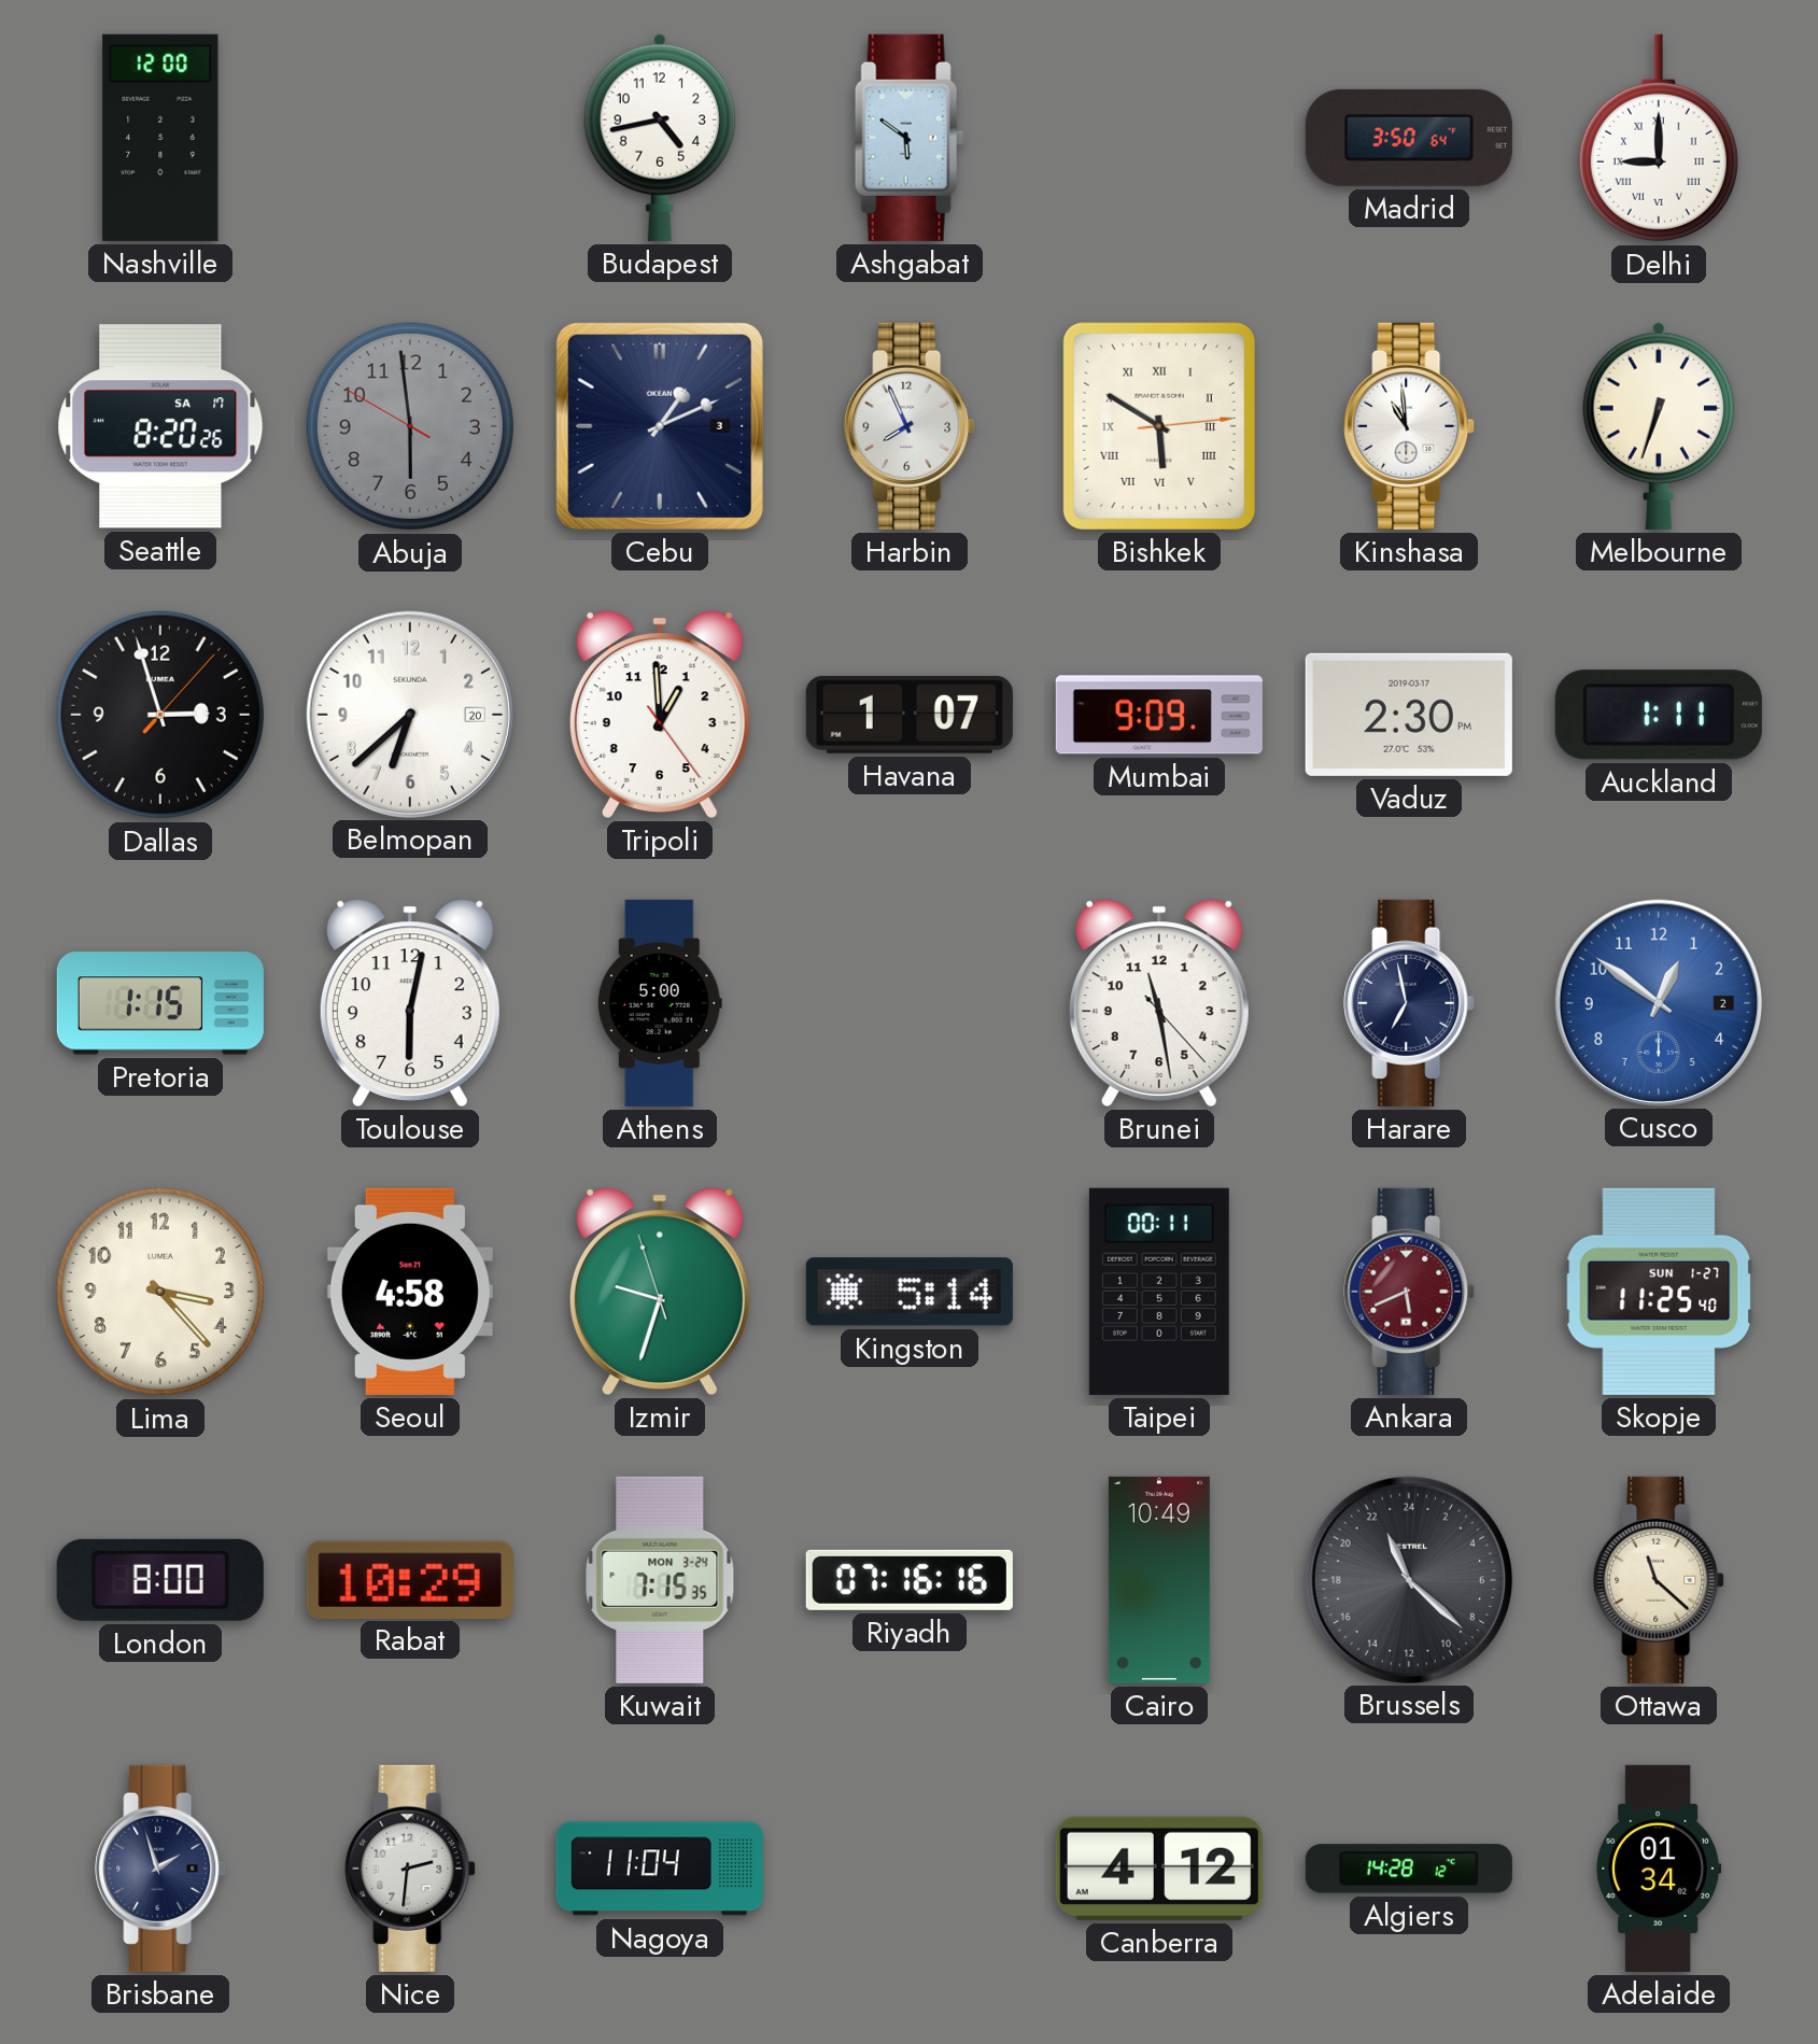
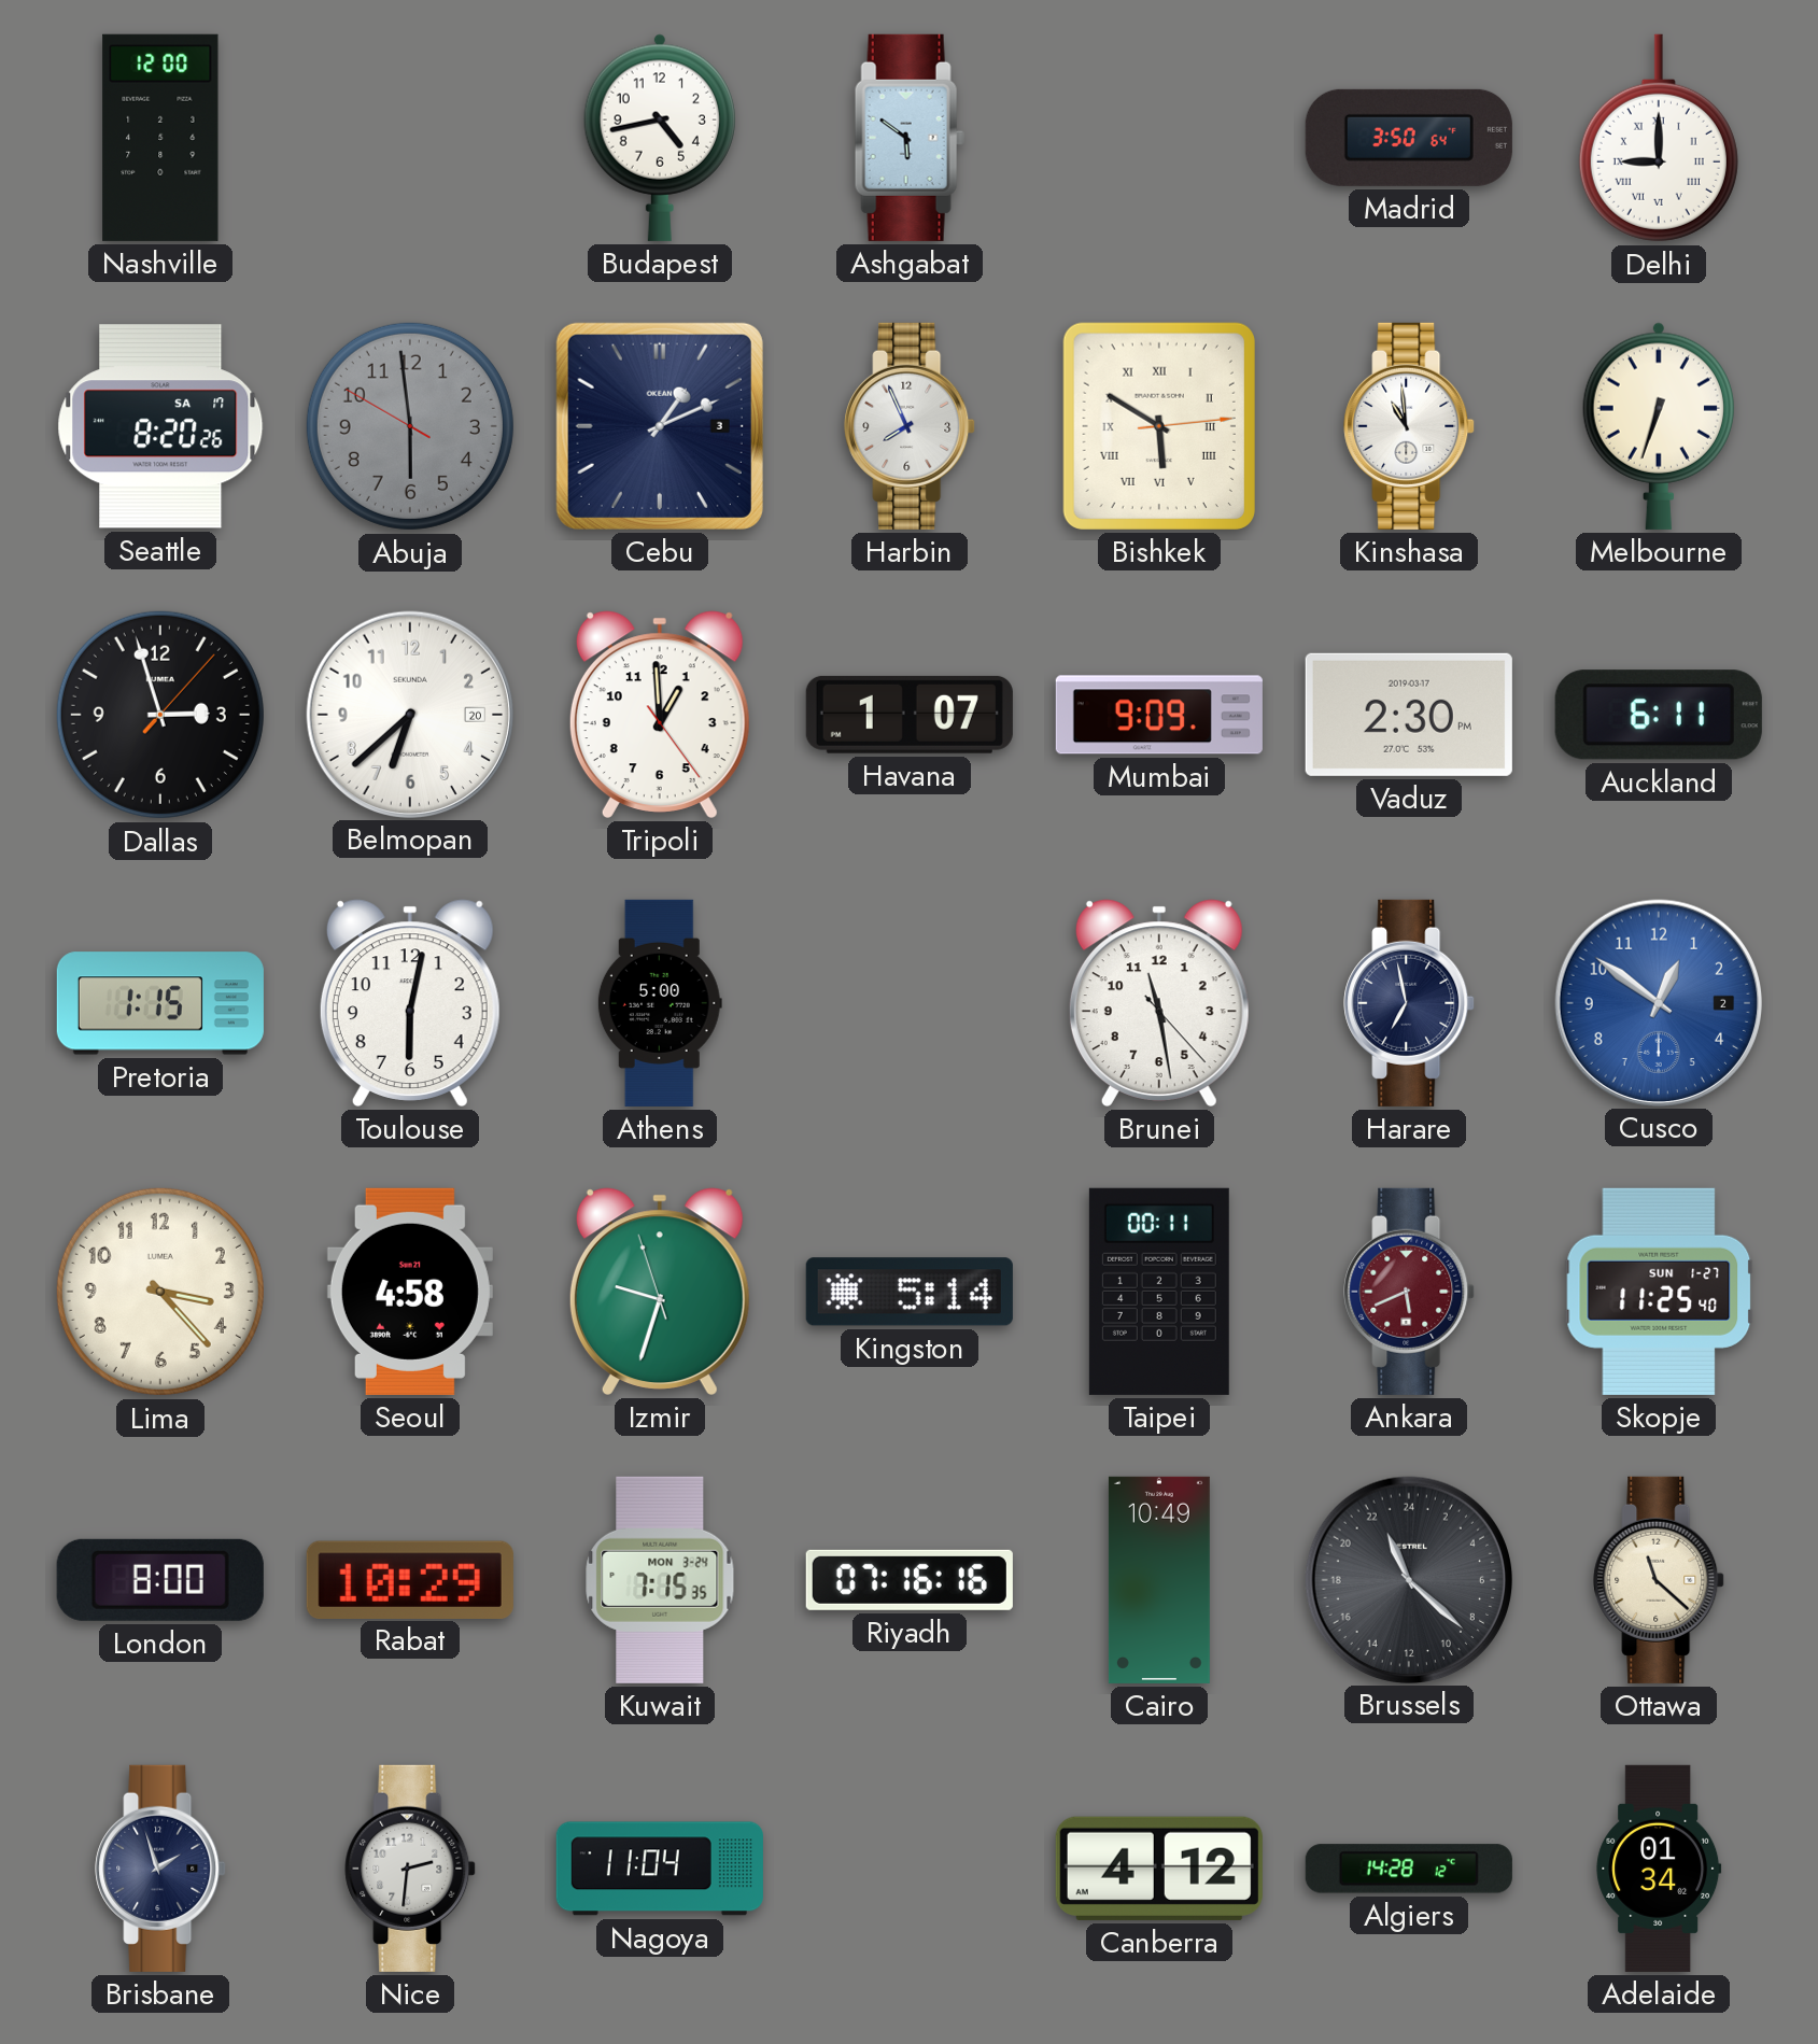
Auckland: 1:11 -> 6:11
